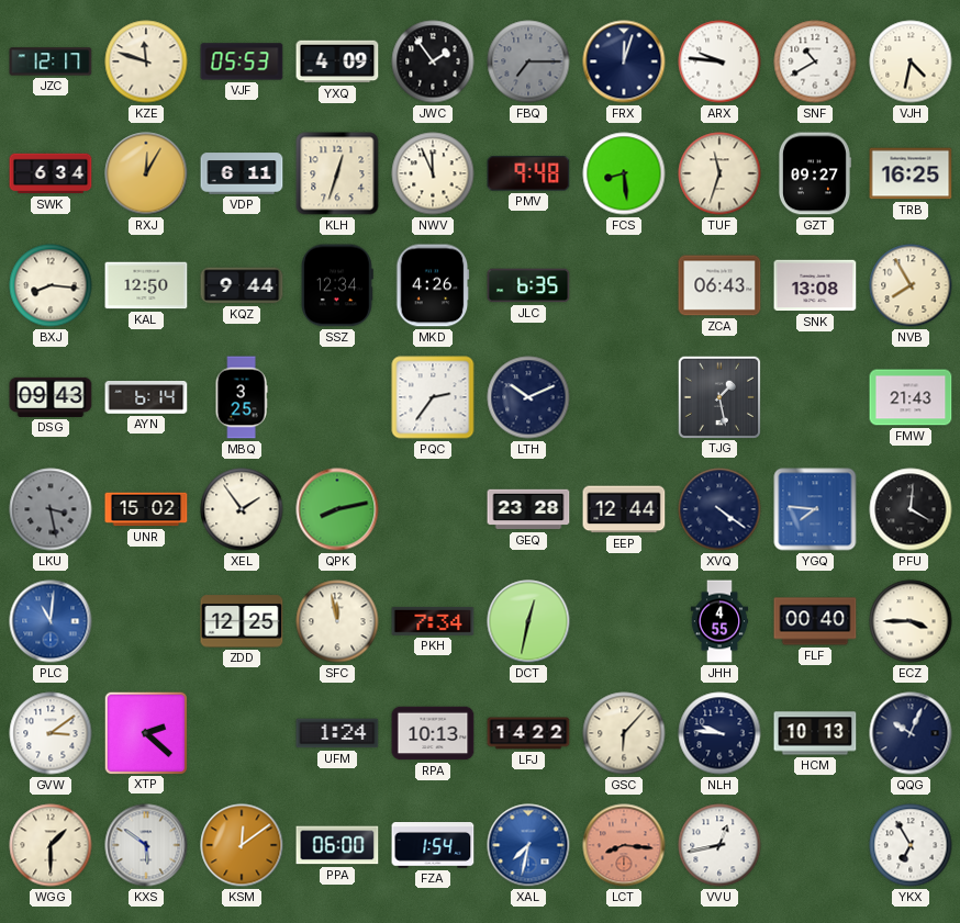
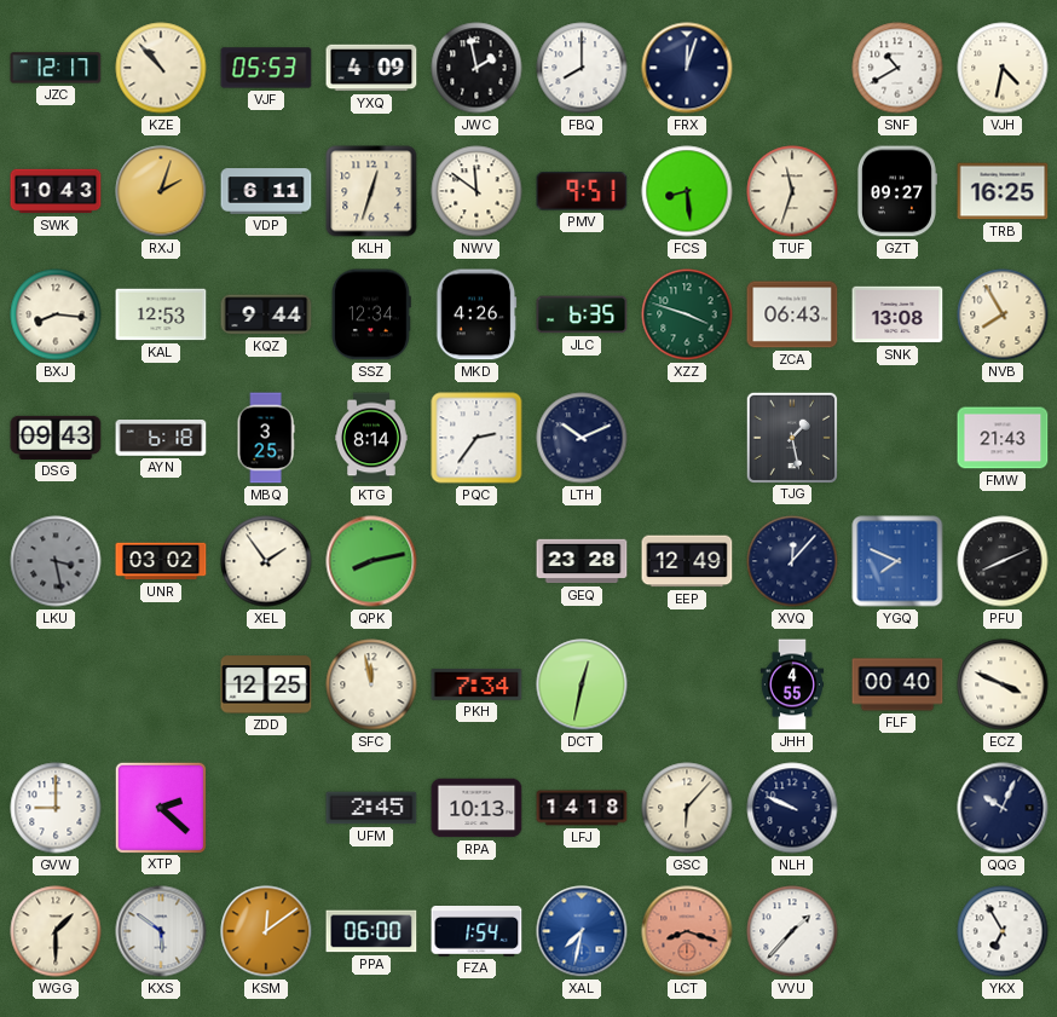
KZE: 11:48 -> 10:53
JWC: 1:54 -> 1:58
FBQ: 7:15 -> 8:00
FBQ dial: grey -> white
ARX: 9:46 -> none
SWK: 6:34 -> 10:43
RXJ: 12:05 -> 2:03
NWV: 11:56 -> 11:51
PMV: 9:48 -> 9:51
KAL: 12:50 -> 12:53
XZZ: none -> 3:48
AYN: 6:14 -> 6:18
KTG: none -> 8:14
UNR: 15:02 -> 03:02
EEP: 12:44 -> 12:49
XVQ: 4:21 -> 12:07
YGQ: 7:46 -> 7:49
PFU: 4:01 -> 8:11
PLC: 11:01 -> none
ECZ: 3:45 -> 3:49
GVW: 3:09 -> 9:00
UFM: 1:24 -> 2:45
LFJ: 14:22 -> 14:18
NLH: 9:46 -> 9:49
HCM: 10:13 -> none
LCT: 8:16 -> 8:18
VVU: 12:43 -> 1:37
